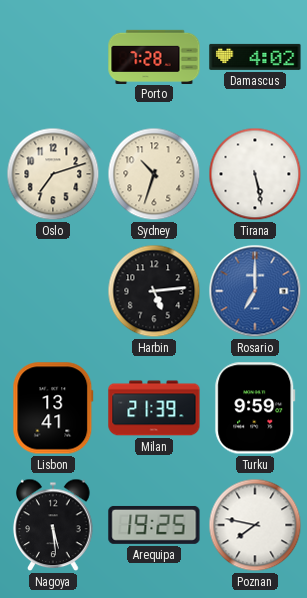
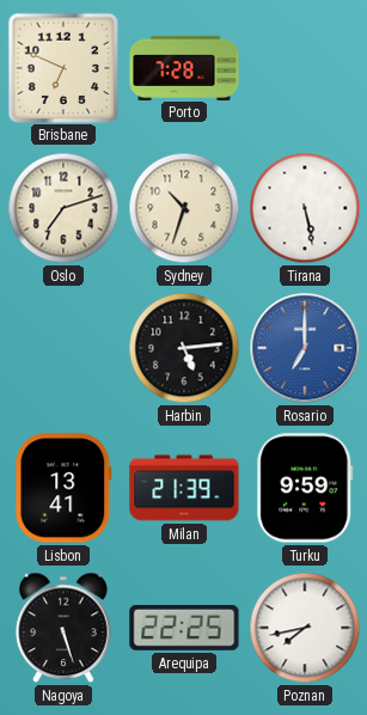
Brisbane: none -> 6:49
Damascus: 4:02 -> none
Nagoya: 5:29 -> 5:27
Arequipa: 19:25 -> 22:25
Poznan: 7:47 -> 7:43
